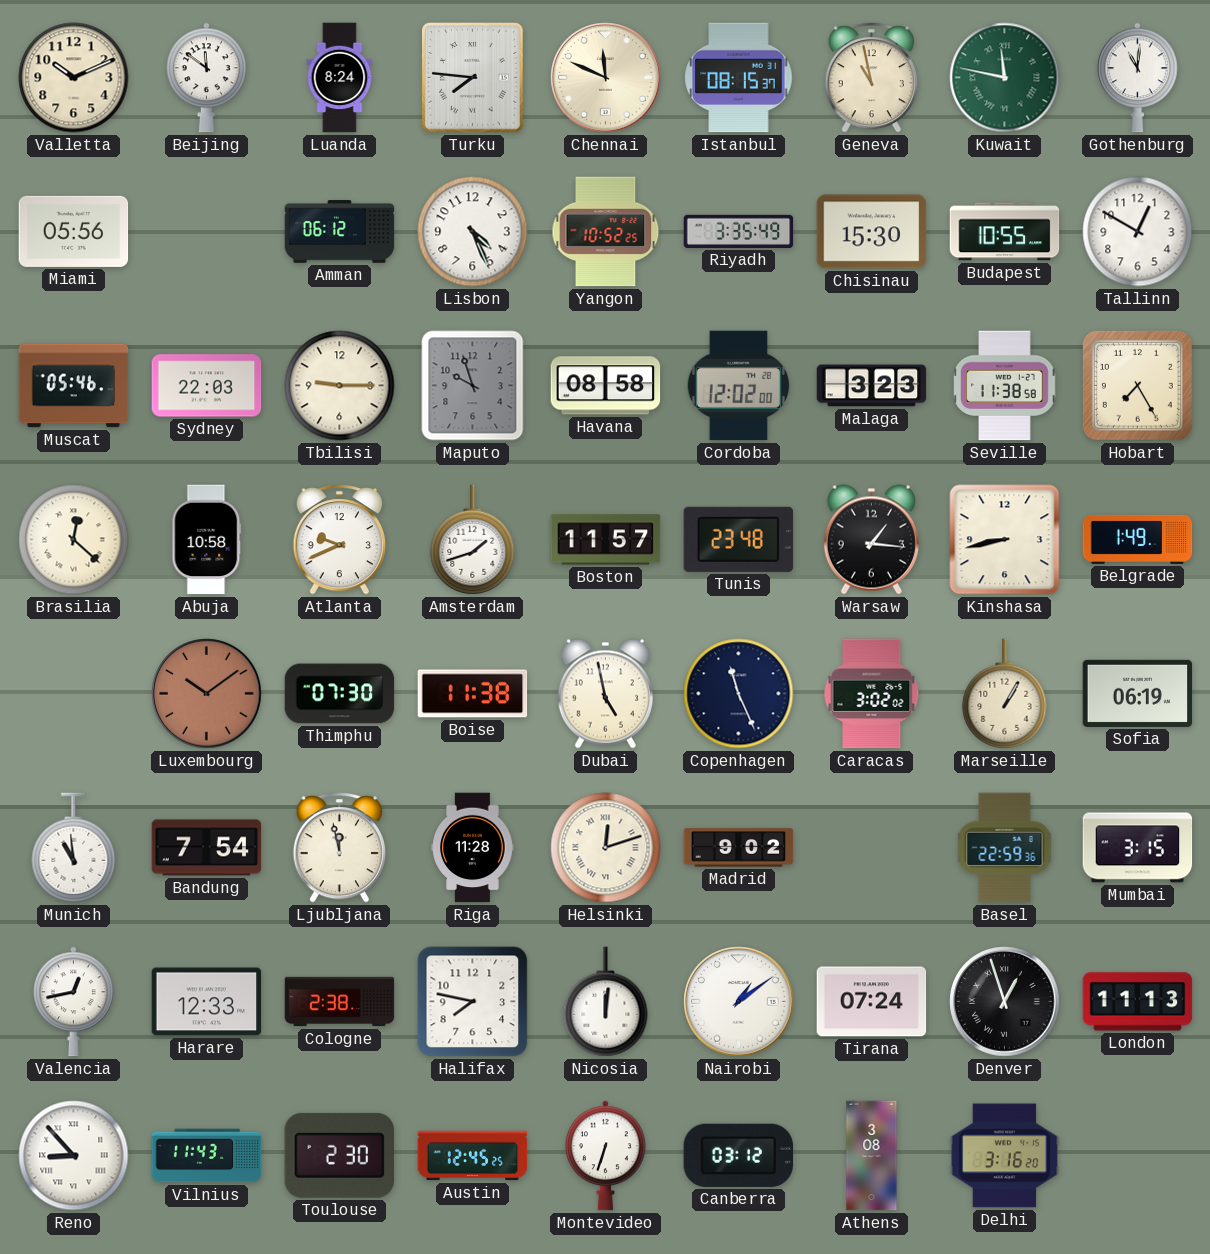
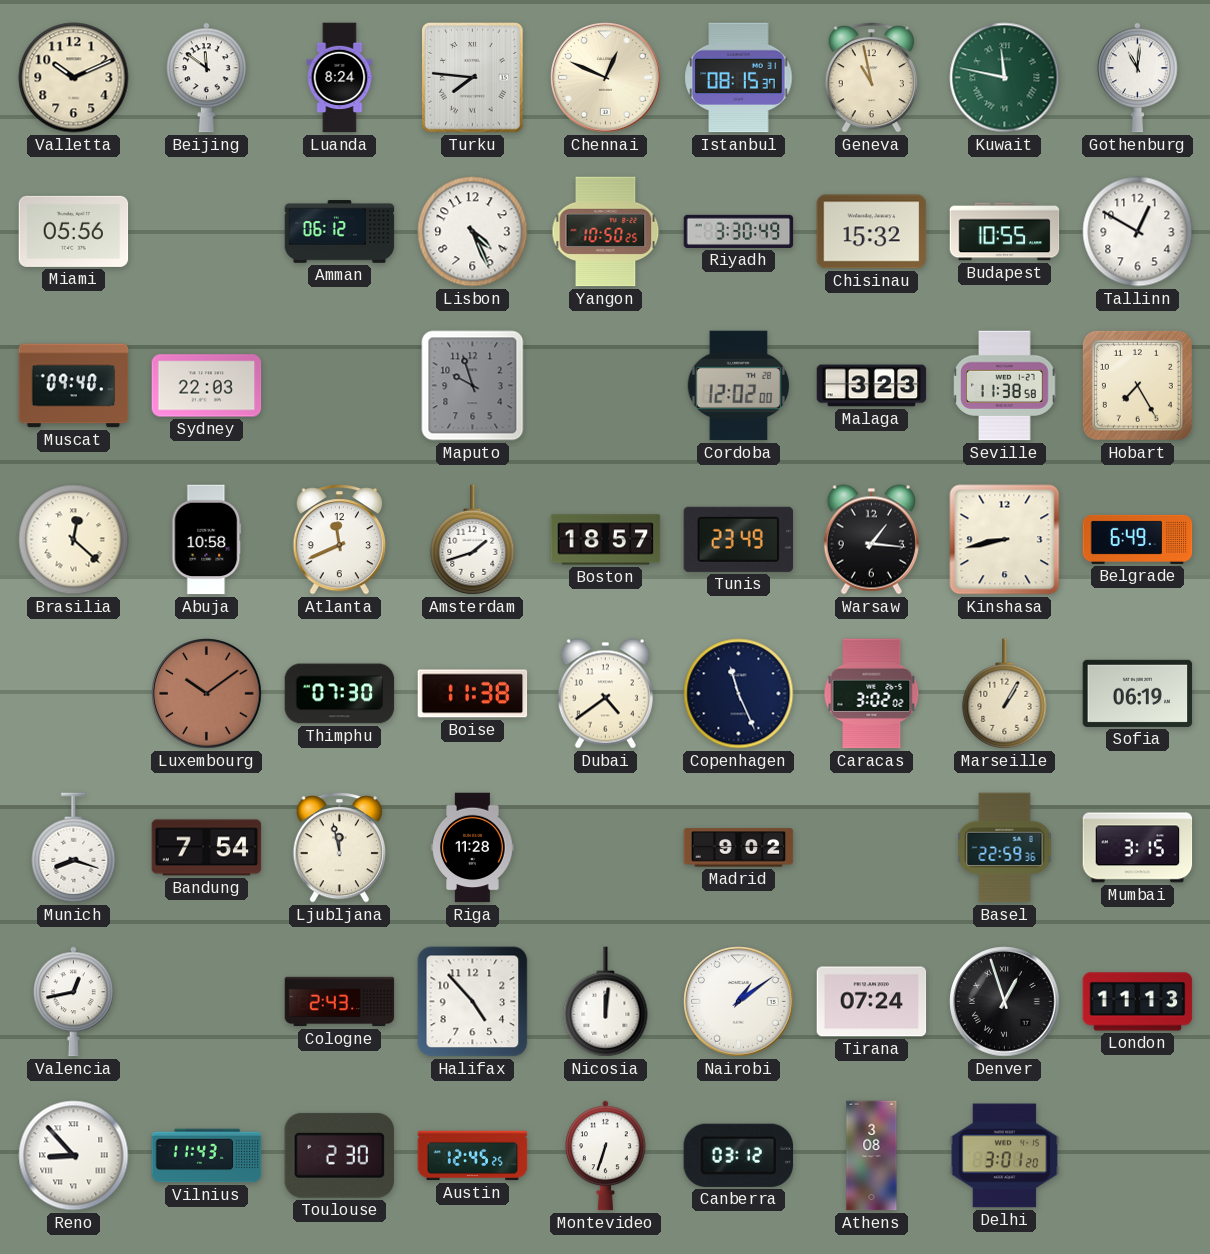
Chennai: 11:49 -> 12:49
Yangon: 10:52 -> 10:50
Riyadh: 3:35 -> 3:30
Chisinau: 15:30 -> 15:32
Muscat: 05:46 -> 09:40
Tbilisi: 9:15 -> none
Havana: 08:58 -> none
Atlanta: 9:41 -> 11:41
Boston: 11:57 -> 18:57
Tunis: 23:48 -> 23:49
Belgrade: 1:49 -> 6:49
Dubai: 4:58 -> 4:39
Munich: 10:59 -> 8:18
Helsinki: 12:12 -> none
Harare: 12:33 -> none
Cologne: 2:38 -> 2:43
Halifax: 7:47 -> 4:53
Delhi: 3:16 -> 3:01
